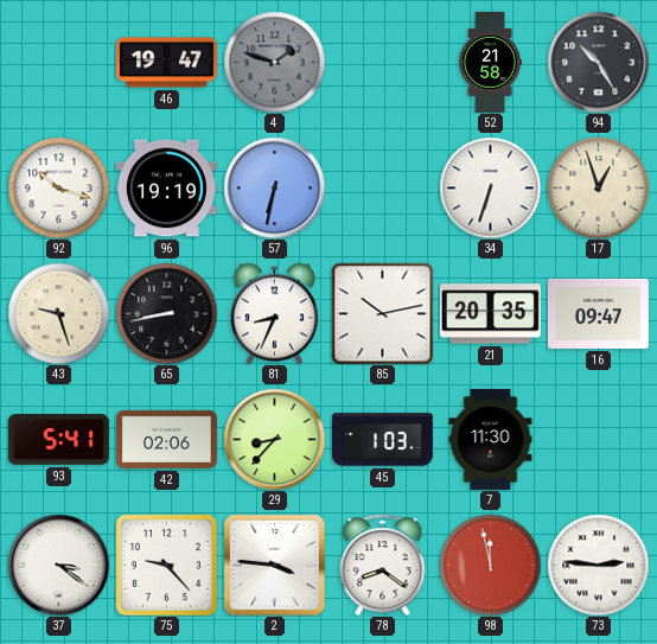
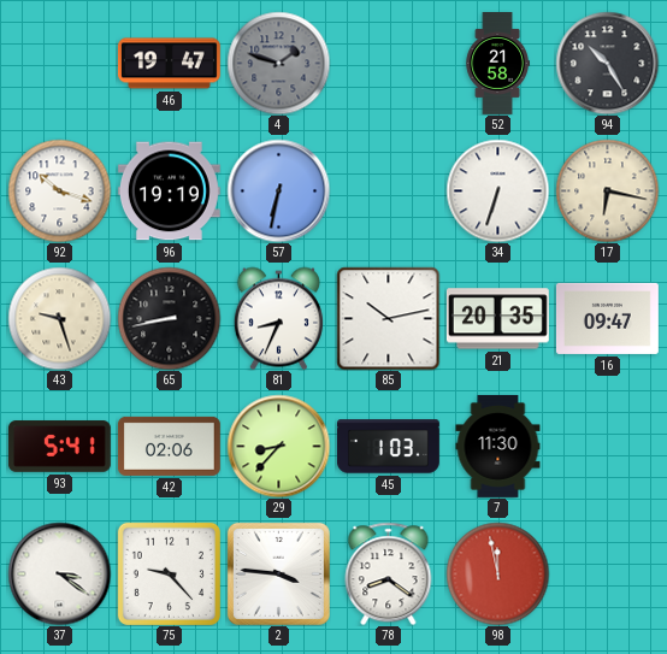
17: 12:57 -> 6:17
73: 2:46 -> none
